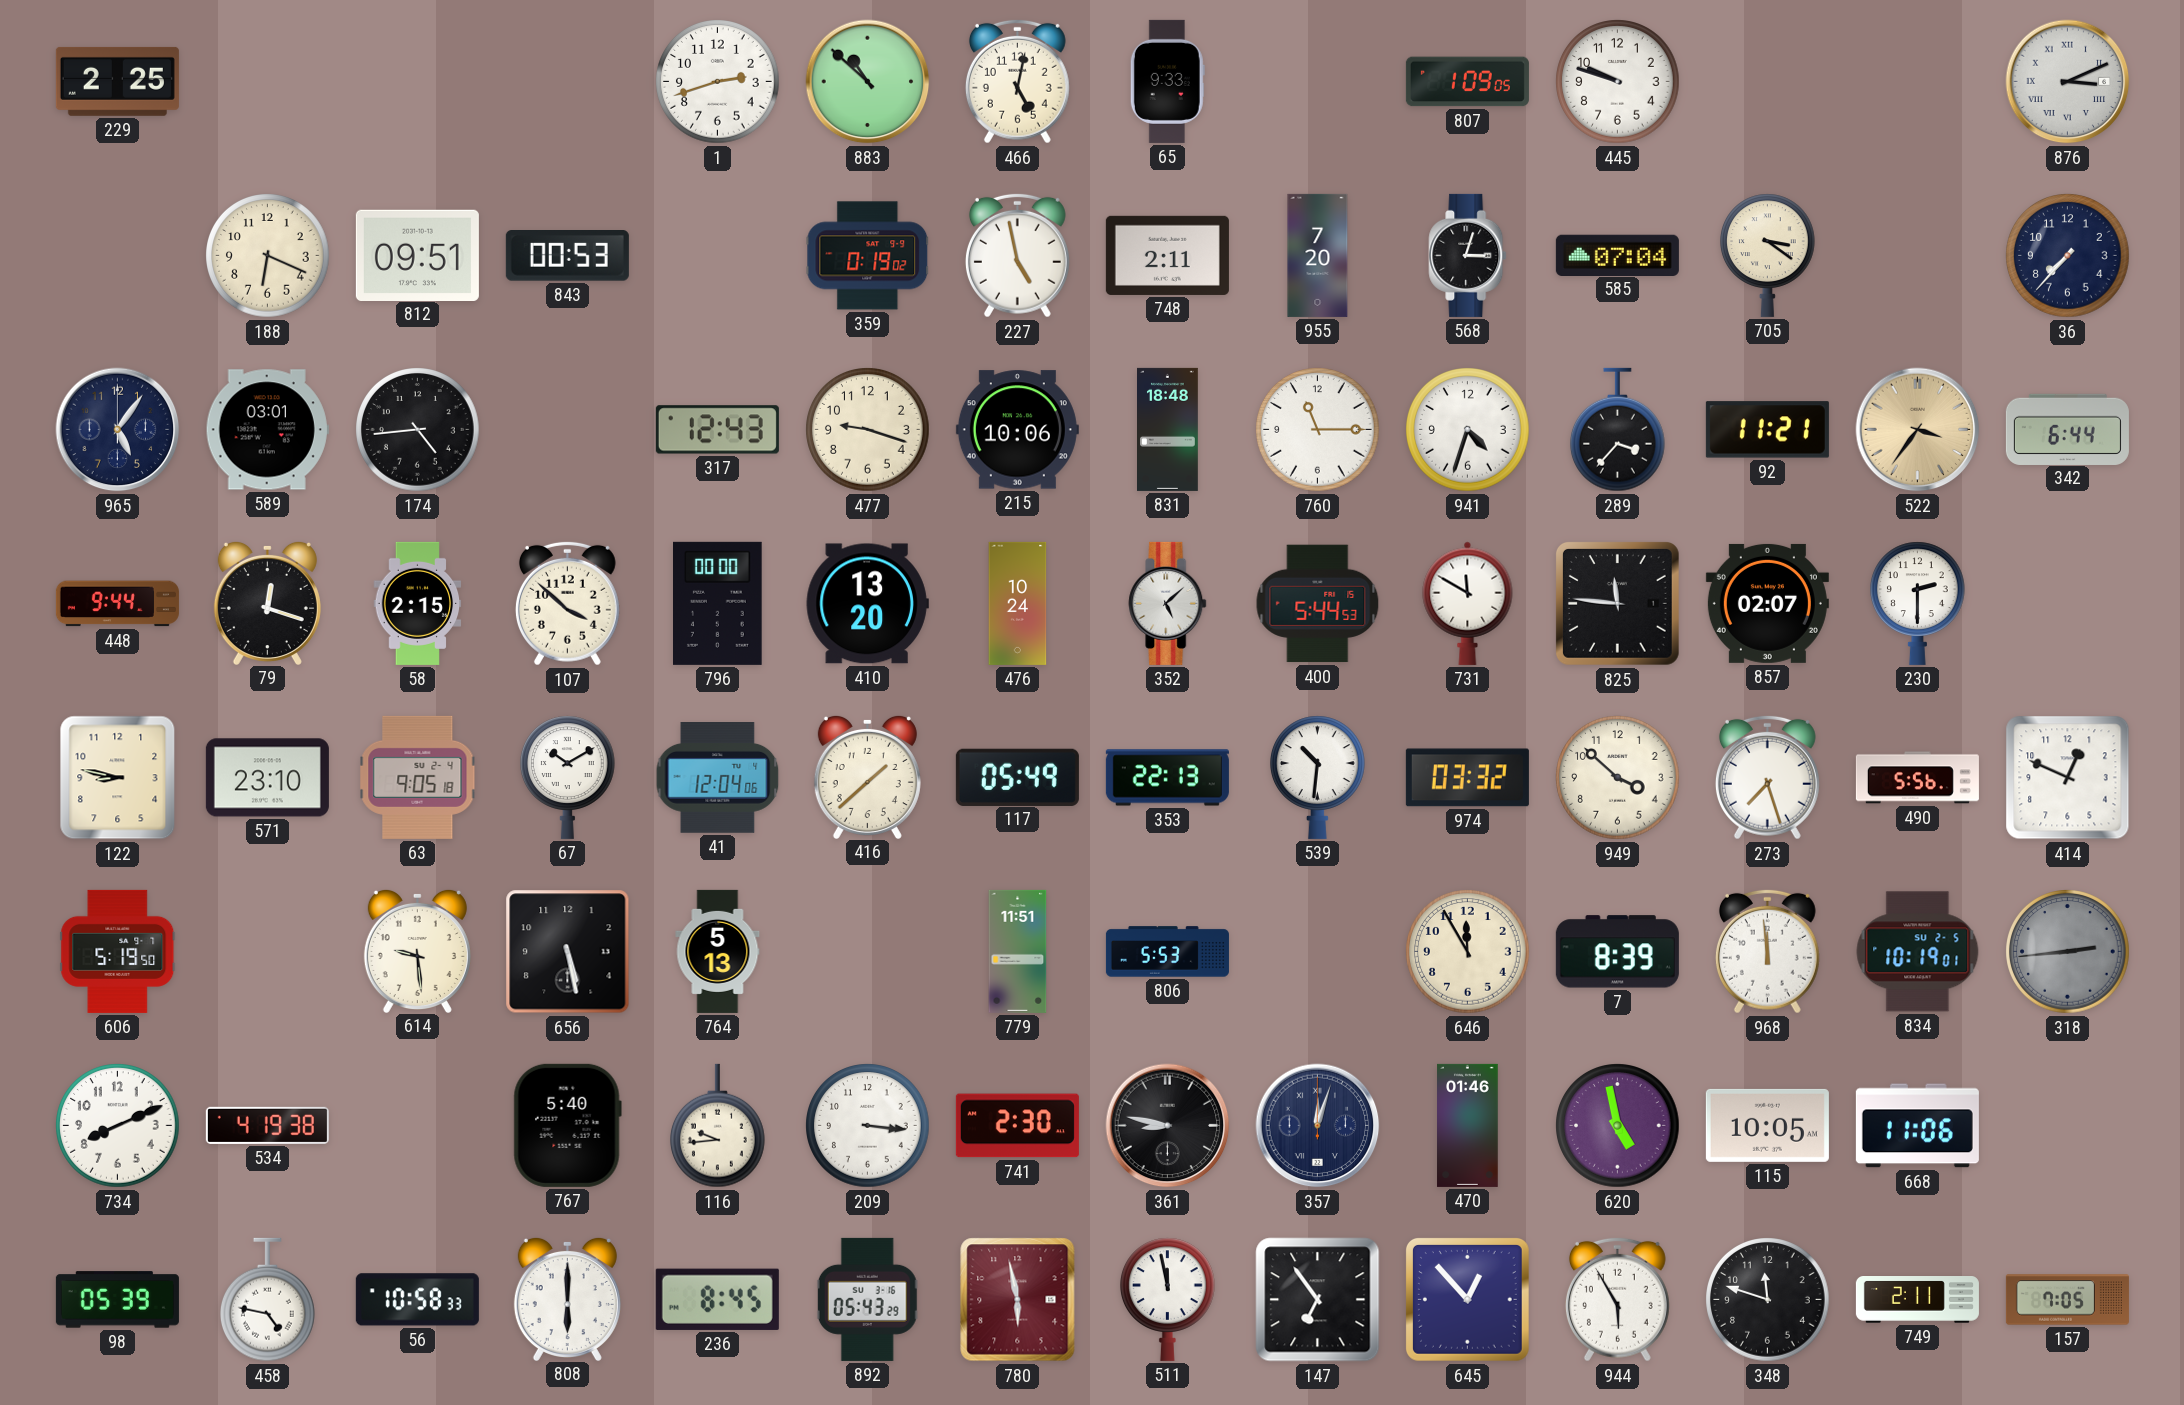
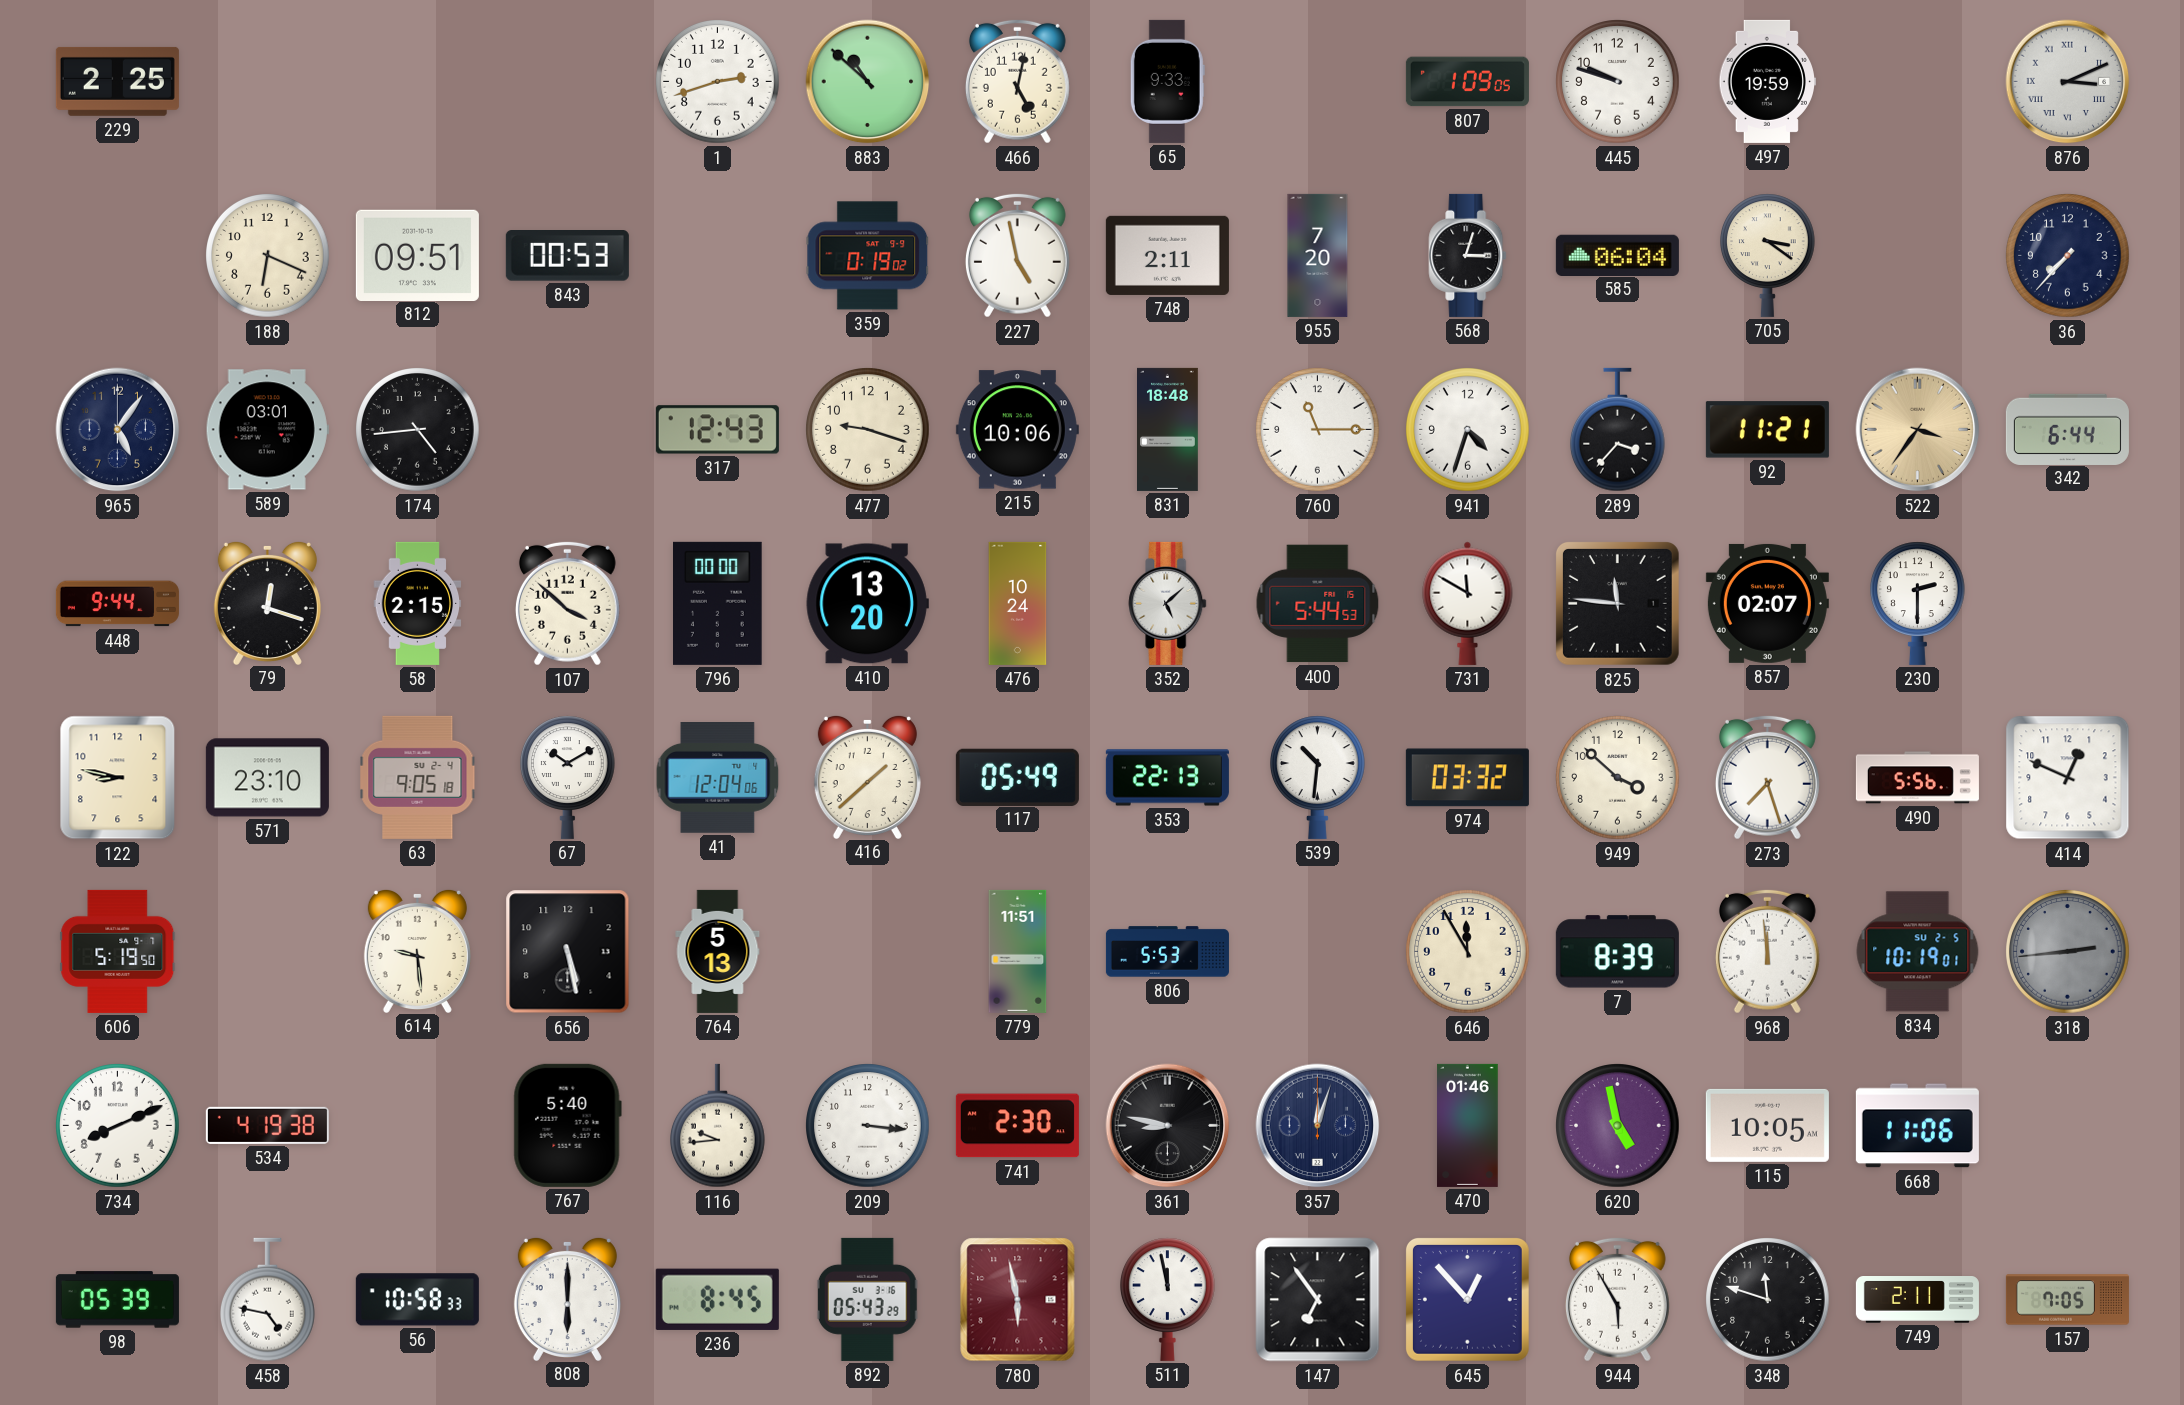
497: none -> 19:59
585: 07:04 -> 06:04
